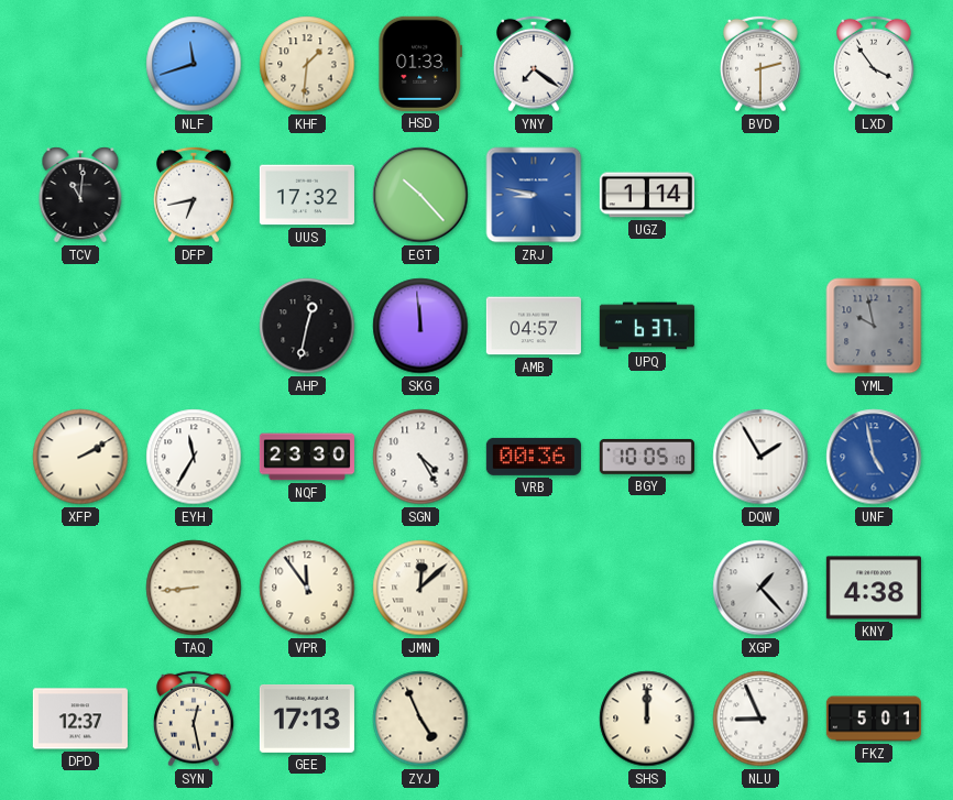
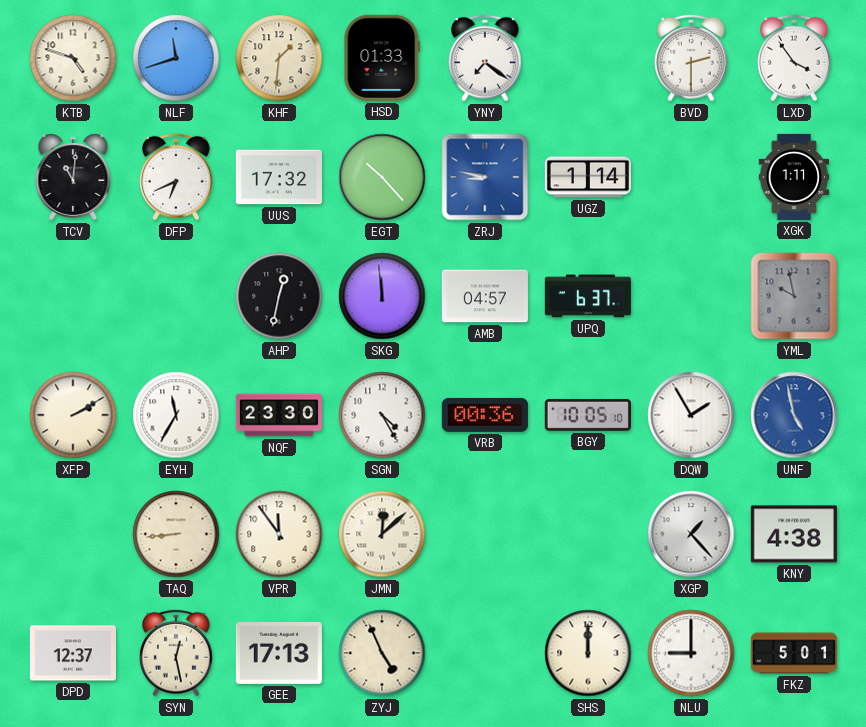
KTB: none -> 4:48
DFP: 6:43 -> 6:41
XGK: none -> 1:11
NLU: 8:56 -> 9:00
